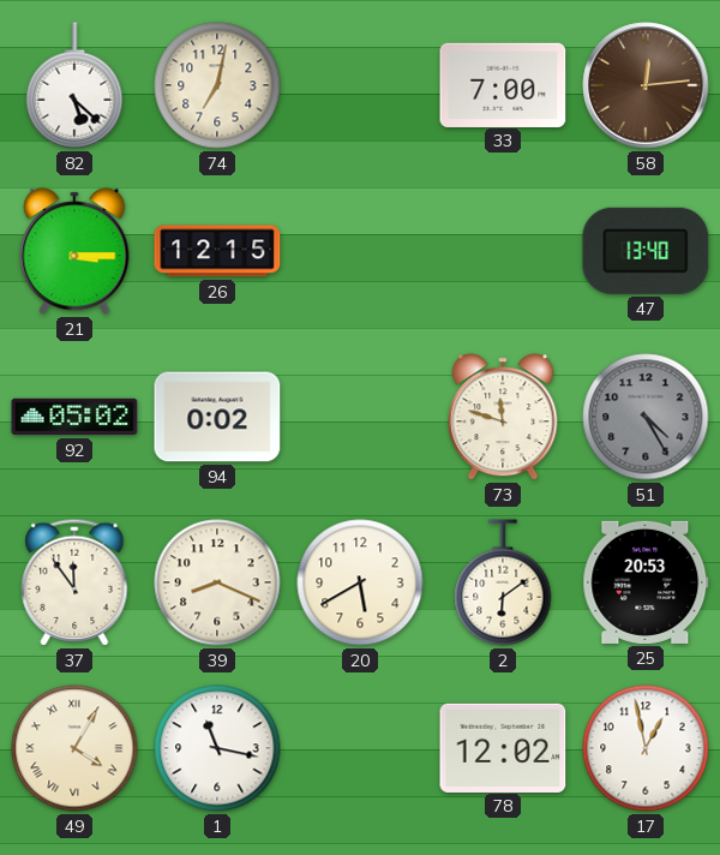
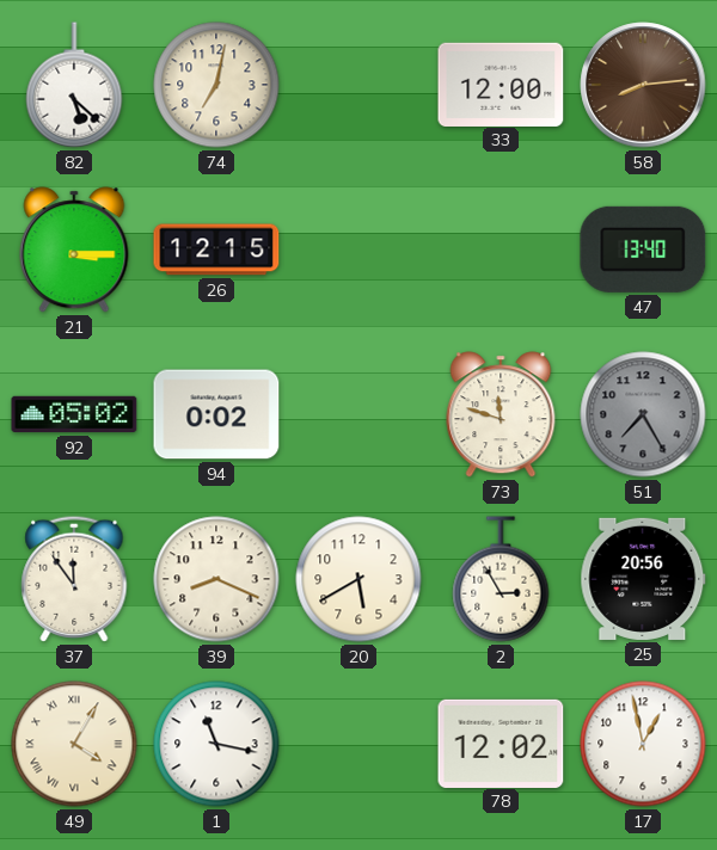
33: 7:00 -> 12:00
58: 12:14 -> 8:14
51: 4:25 -> 7:25
2: 6:09 -> 2:55
25: 20:53 -> 20:56
